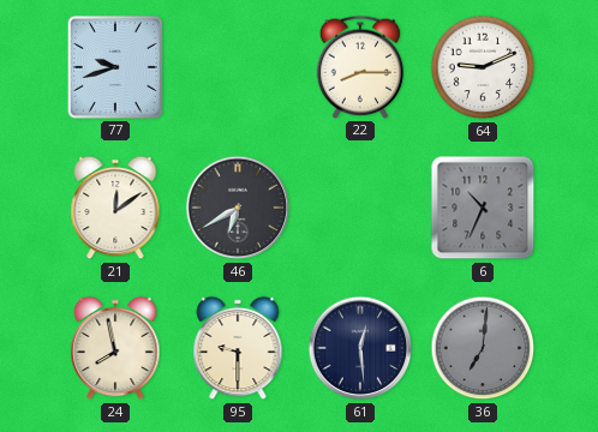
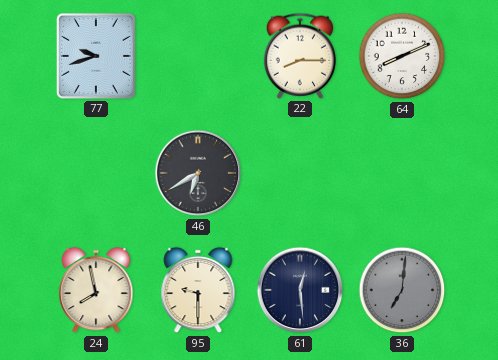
64: 9:11 -> 8:11
21: 12:09 -> none
6: 10:34 -> none
